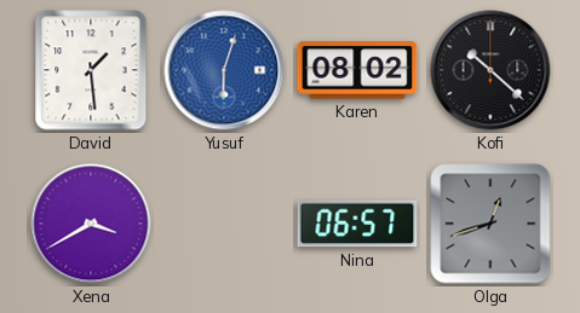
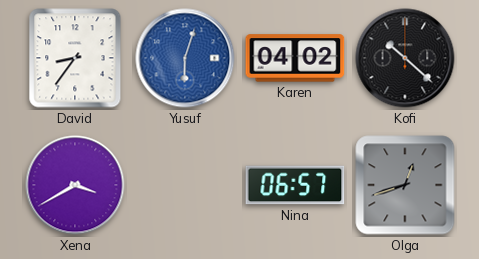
David: 1:29 -> 8:36
Karen: 08:02 -> 04:02
